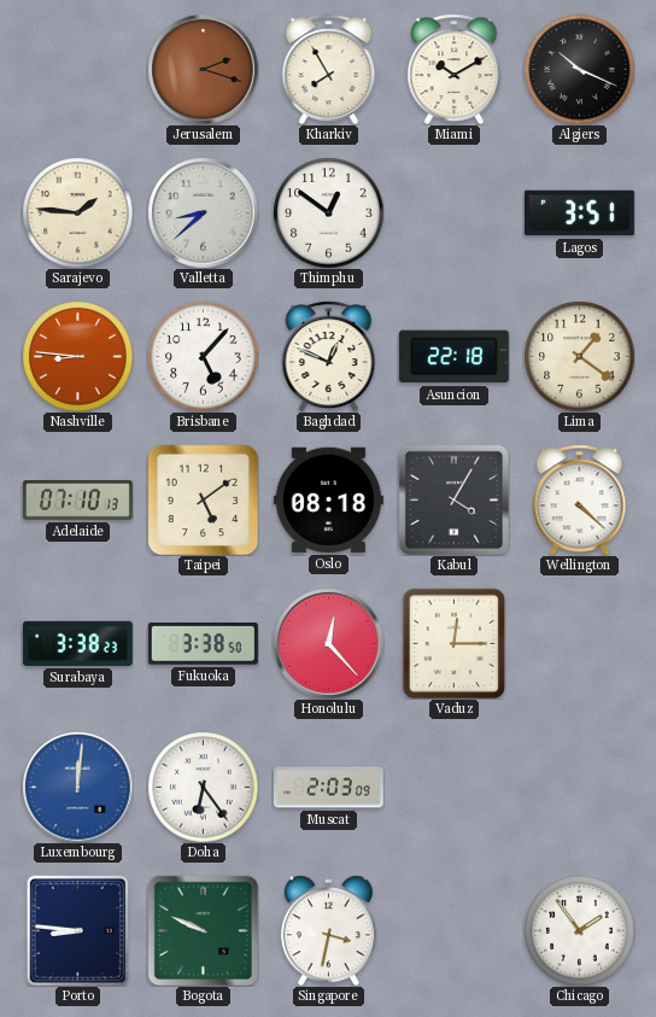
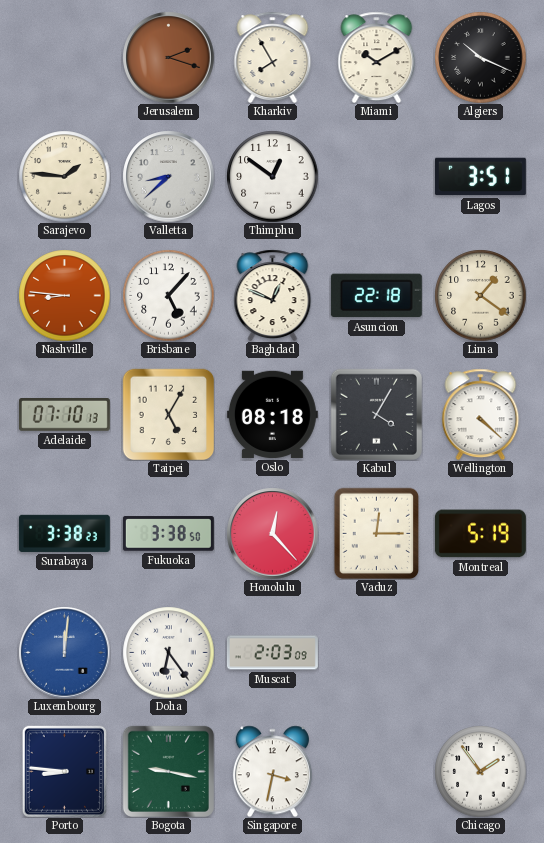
Taipei: 5:09 -> 5:05
Montreal: none -> 5:19
Bogota: 9:49 -> 9:17
